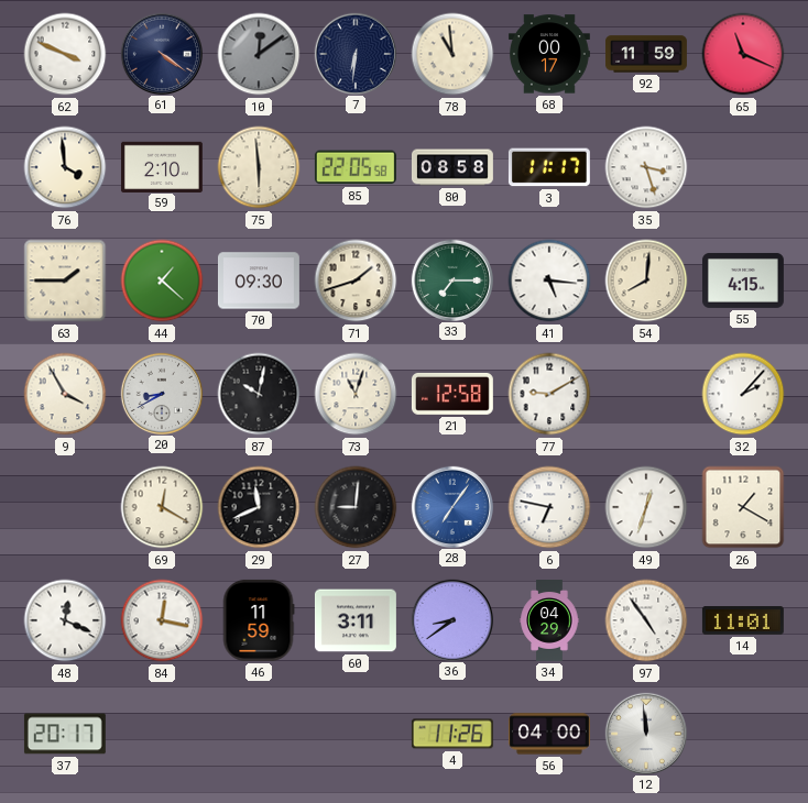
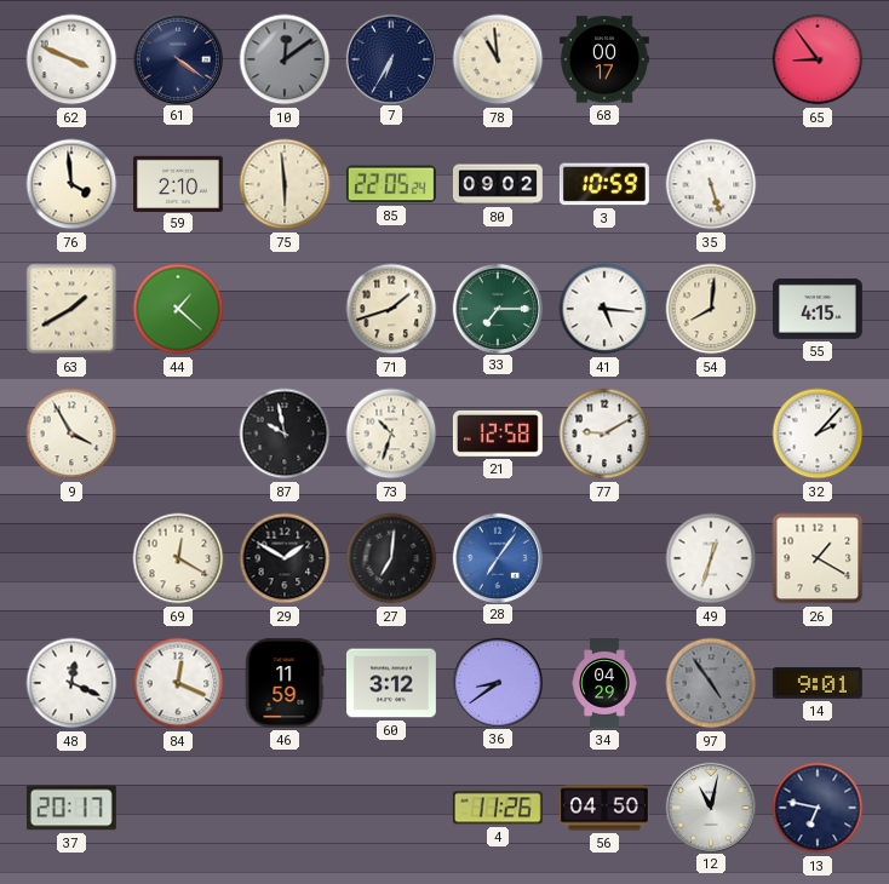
7: 6:31 -> 6:35
92: 11:59 -> none
65: 11:19 -> 8:54
85: 22:05:58 -> 22:05:24
80: 08:58 -> 09:02
3: 11:17 -> 10:59
35: 3:27 -> 5:27
63: 1:45 -> 1:40
70: 09:30 -> none
20: 8:40 -> none
87: 10:02 -> 9:58
73: 11:03 -> 10:33
29: 11:41 -> 1:50
27: 9:01 -> 7:01
6: 6:47 -> none
84: 12:17 -> 12:19
60: 3:11 -> 3:12
97 dial: white -> grey
14: 11:01 -> 9:01
56: 04:00 -> 04:50
12: 11:59 -> 11:02
13: none -> 6:47
